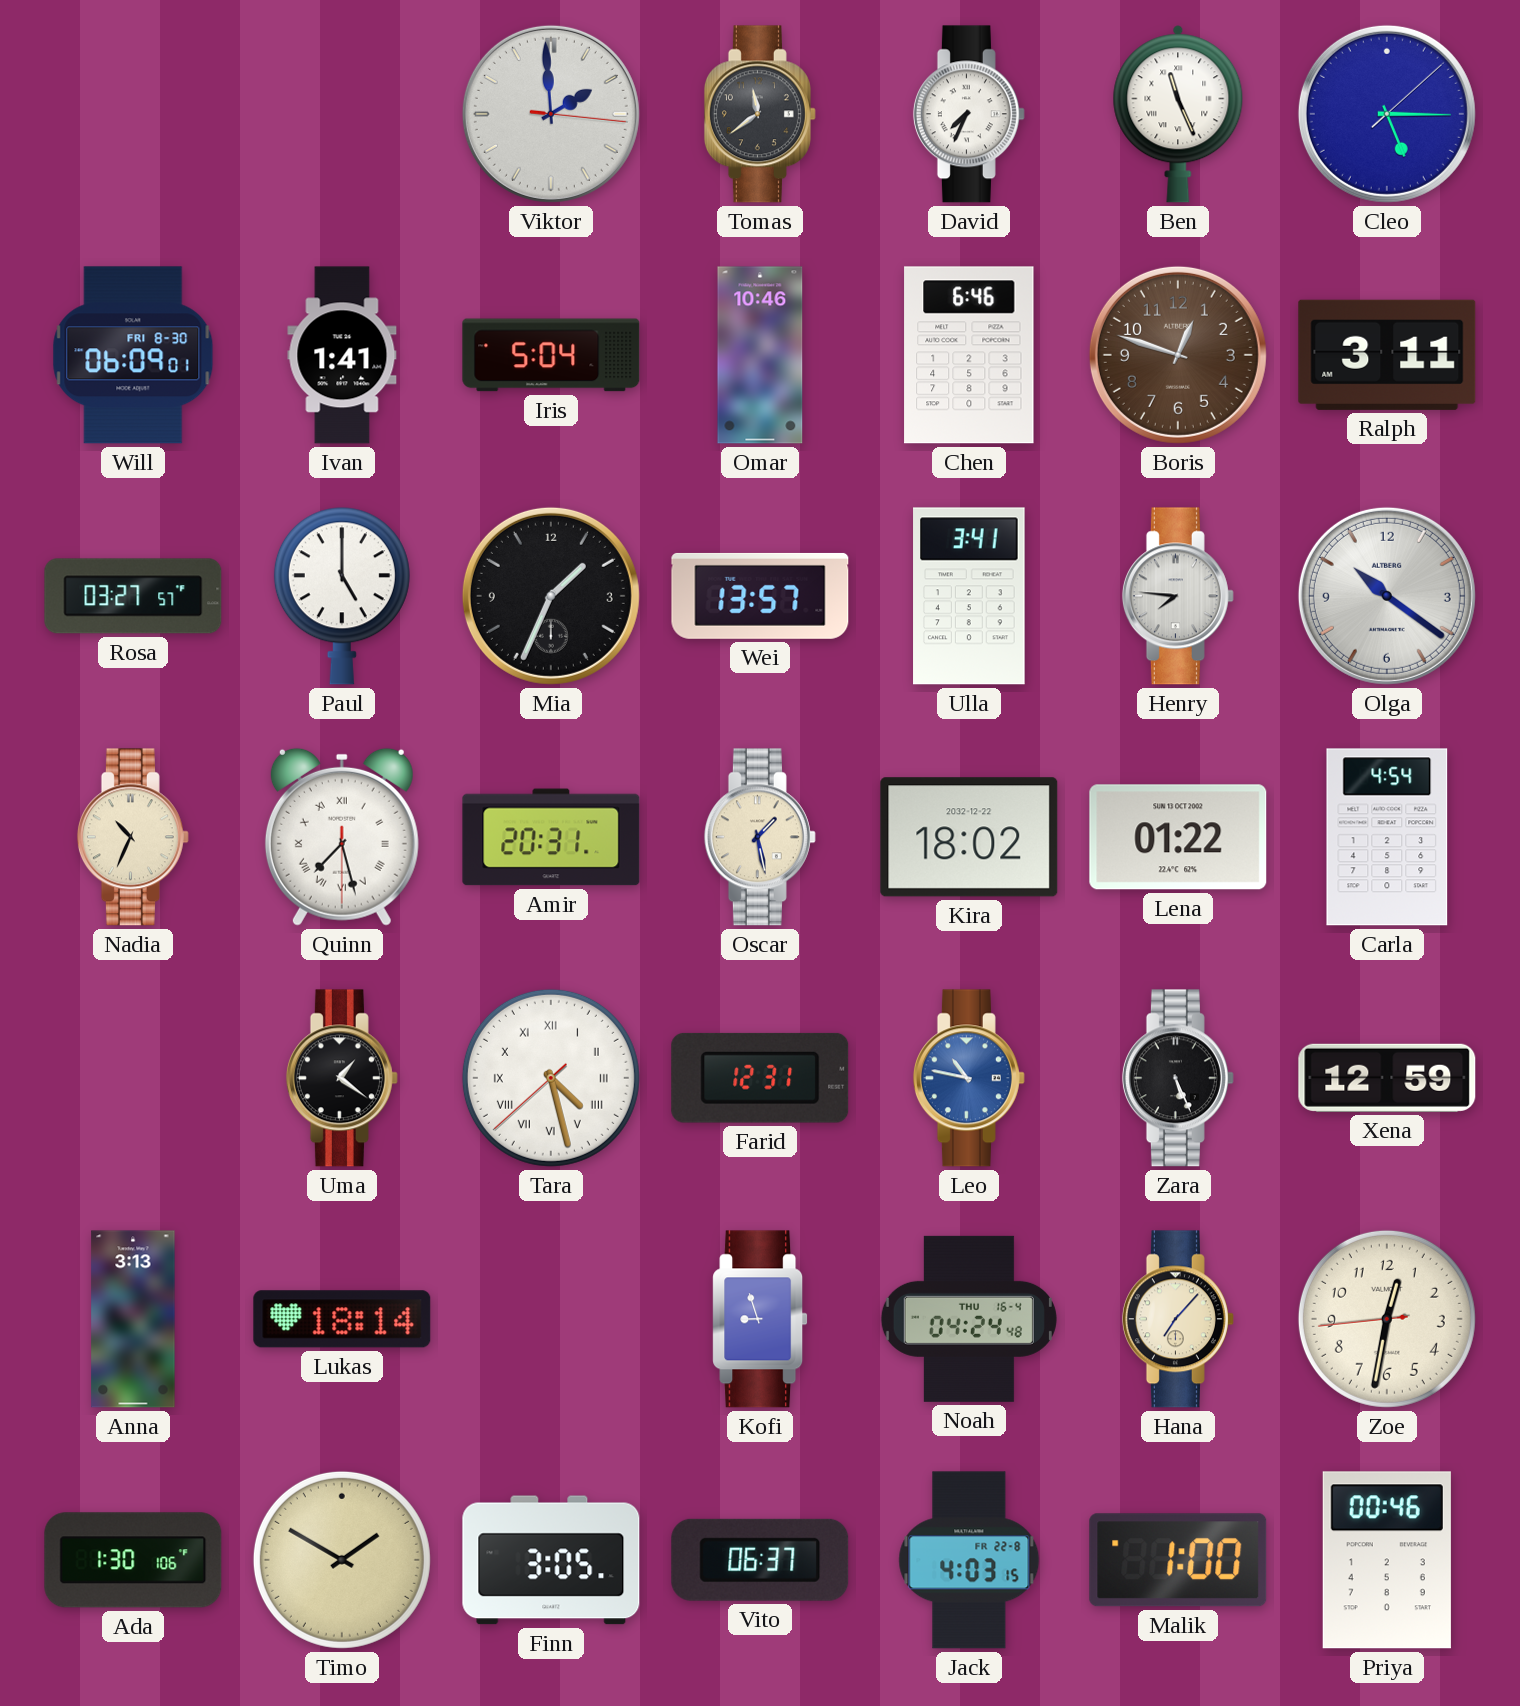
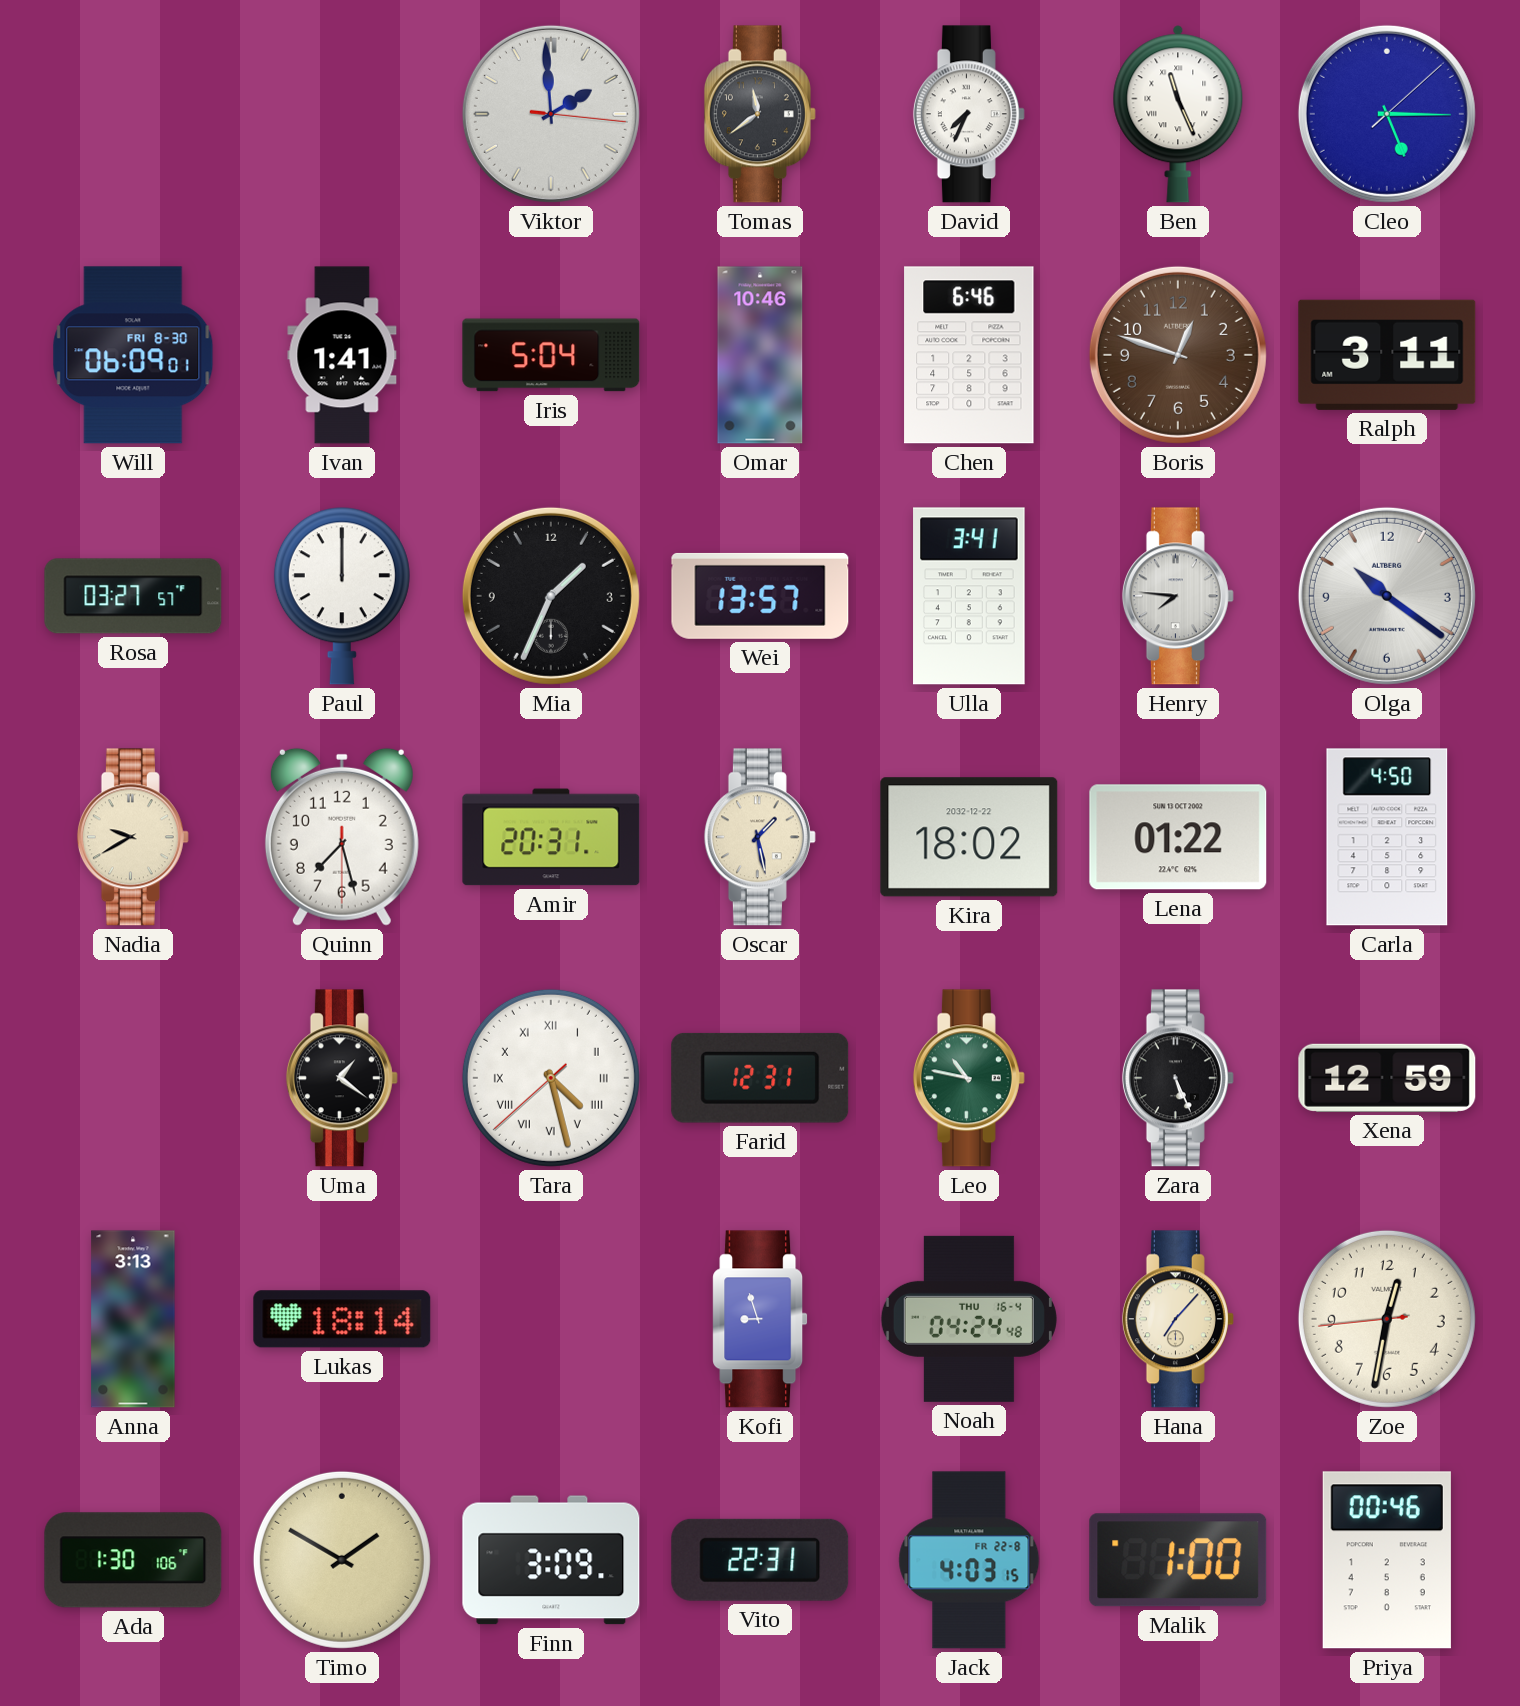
Paul: 5:00 -> 12:00
Nadia: 10:34 -> 9:40
Quinn numerals: Roman -> Arabic
Carla: 4:54 -> 4:50
Leo dial: blue -> green
Finn: 3:05 -> 3:09
Vito: 06:37 -> 22:31
